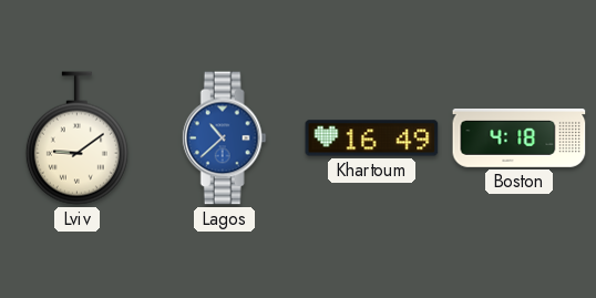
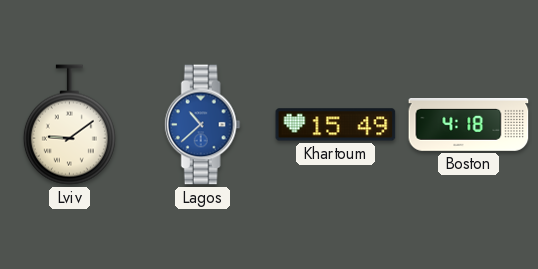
Khartoum: 16:49 -> 15:49
